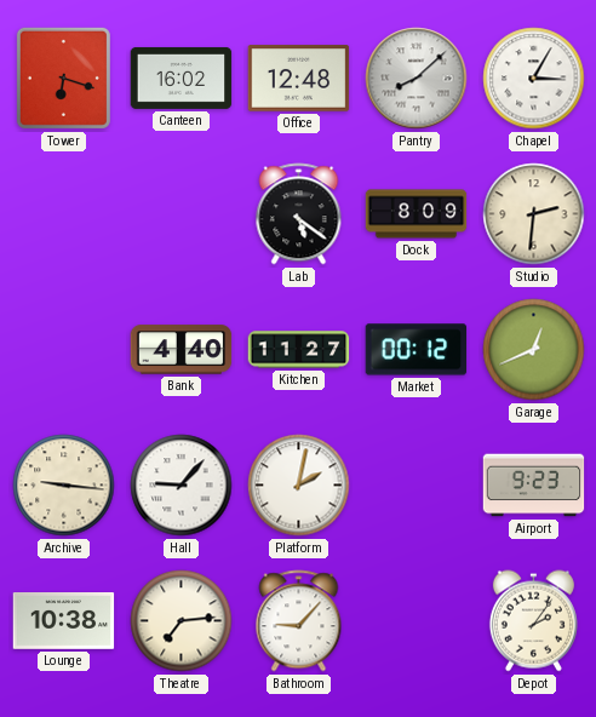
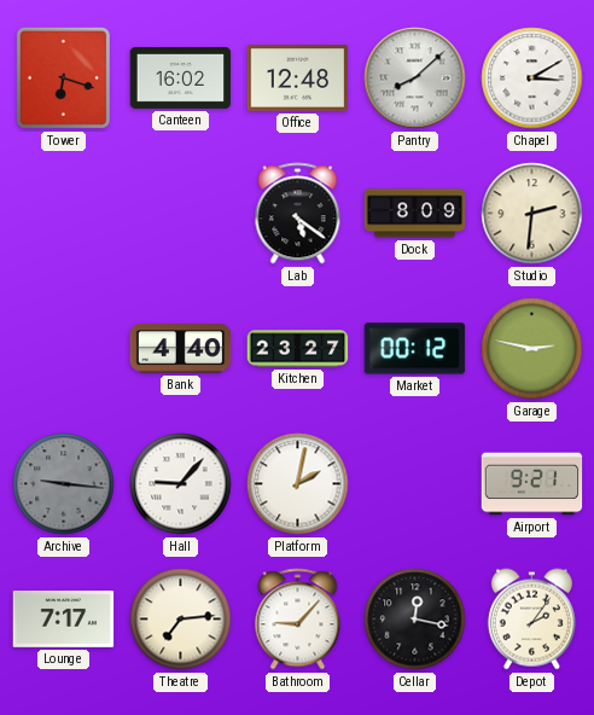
Chapel: 3:05 -> 3:10
Kitchen: 11:27 -> 23:27
Garage: 12:41 -> 2:47
Archive dial: cream -> grey
Airport: 9:23 -> 9:21
Lounge: 10:38 -> 7:17
Cellar: none -> 12:17
